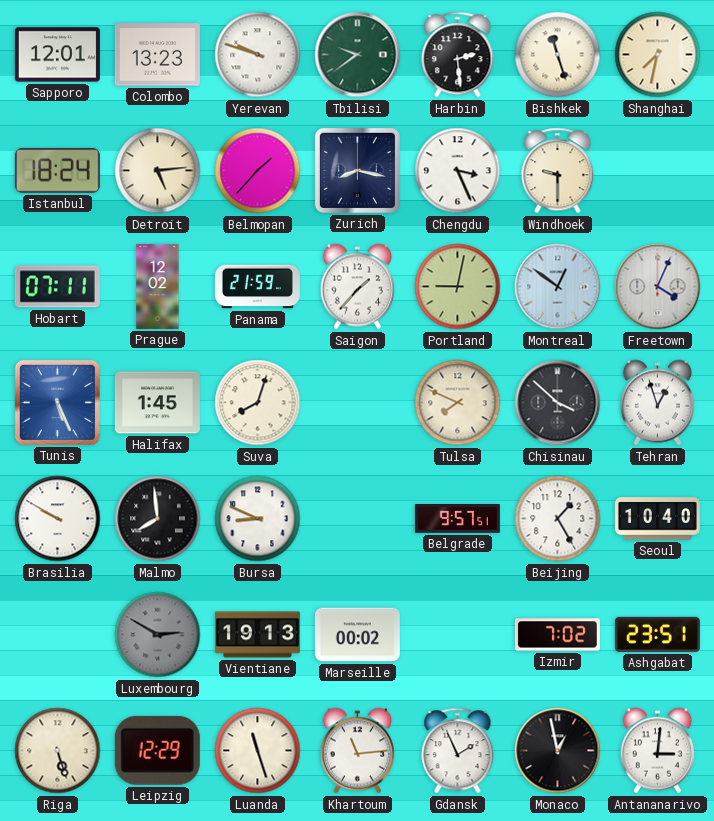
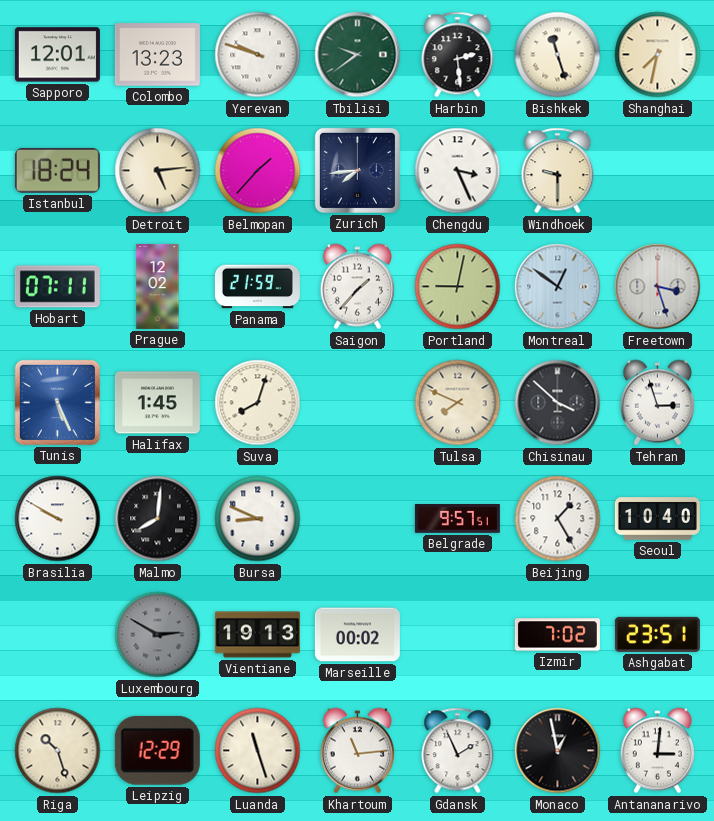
Zurich: 8:17 -> 7:44
Freetown: 4:04 -> 3:27
Tehran: 12:57 -> 2:57
Malmo: 7:59 -> 8:01
Riga: 5:27 -> 10:27
